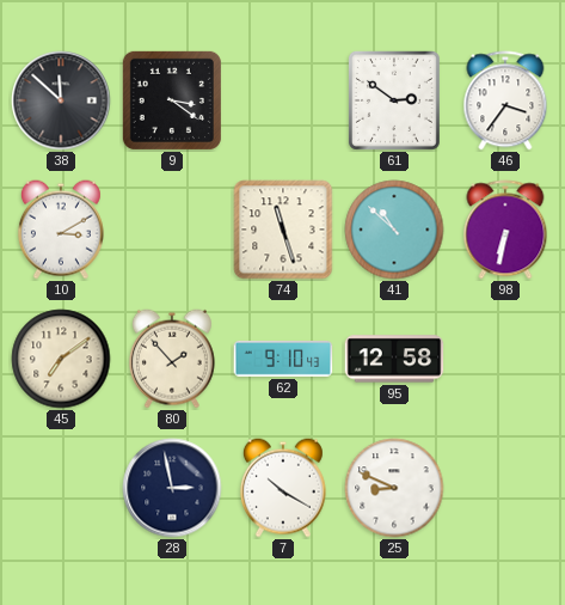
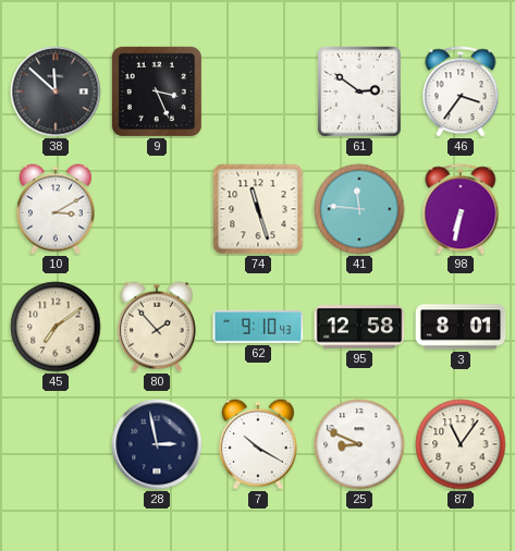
9: 3:21 -> 3:26
41: 10:52 -> 11:46
3: none -> 8:01
87: none -> 11:06
